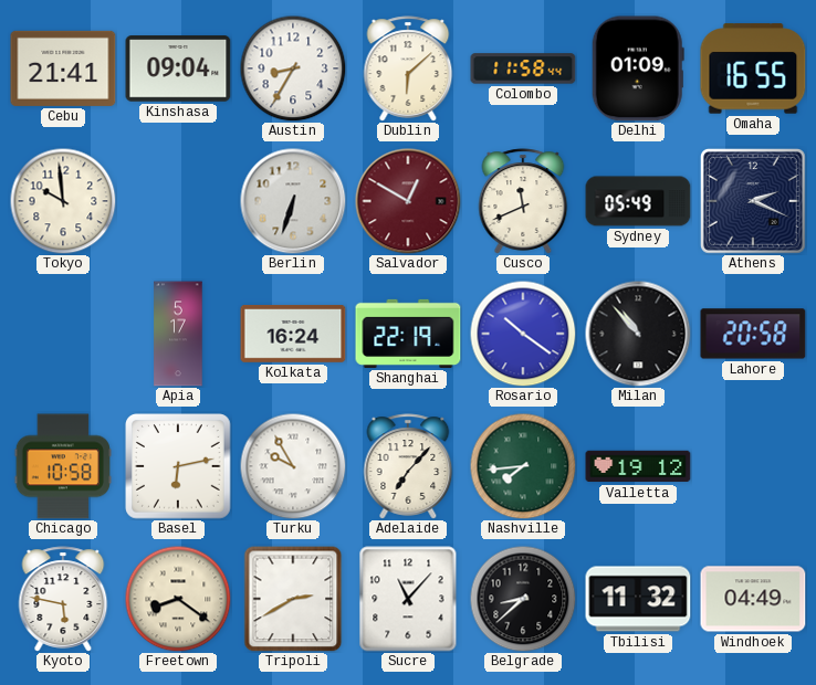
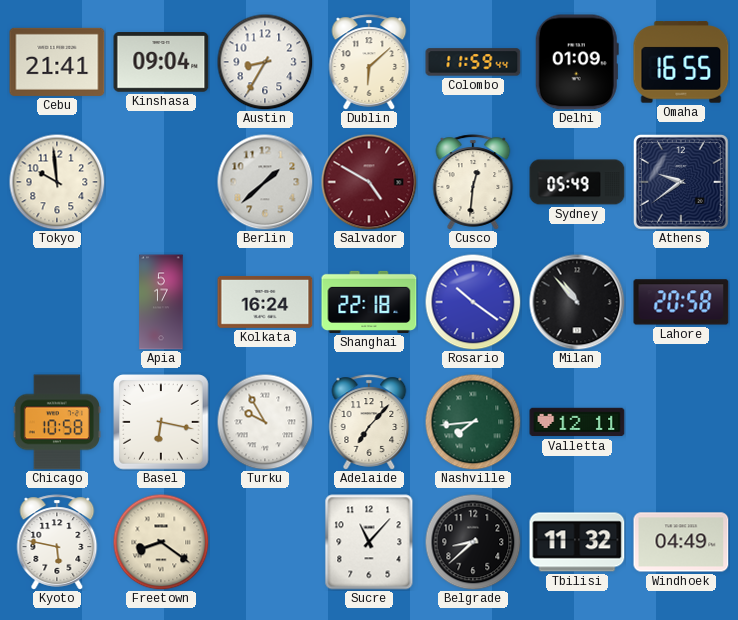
Colombo: 11:58 -> 11:59
Berlin: 6:33 -> 1:38
Salvador: 12:50 -> 4:50
Cusco: 11:41 -> 12:31
Athens: 2:19 -> 9:39
Shanghai: 22:19 -> 22:18
Basel: 6:13 -> 6:17
Valletta: 19:12 -> 12:11
Tripoli: 2:40 -> none
